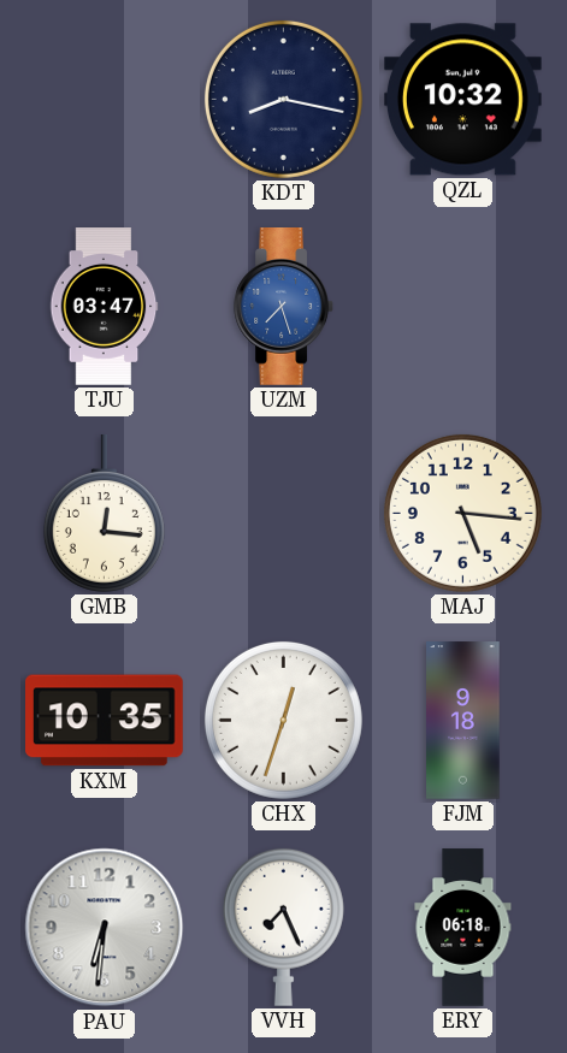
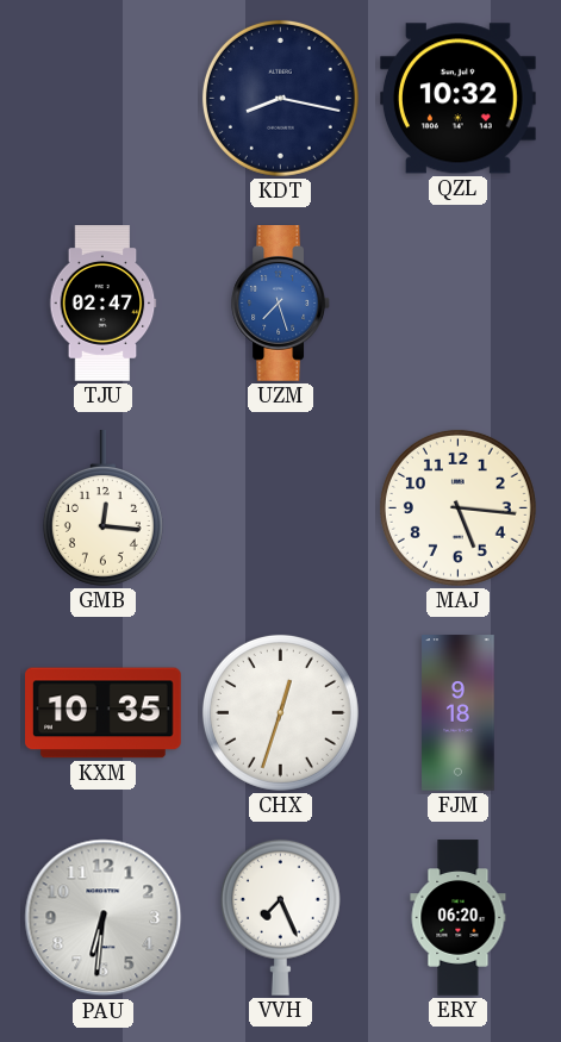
TJU: 03:47 -> 02:47
ERY: 06:18 -> 06:20
